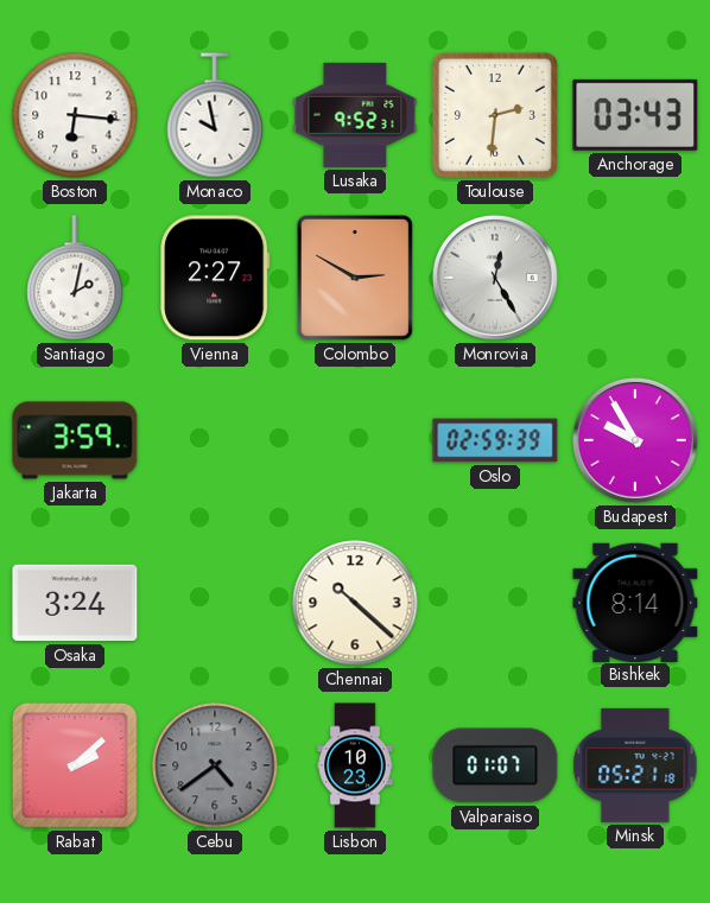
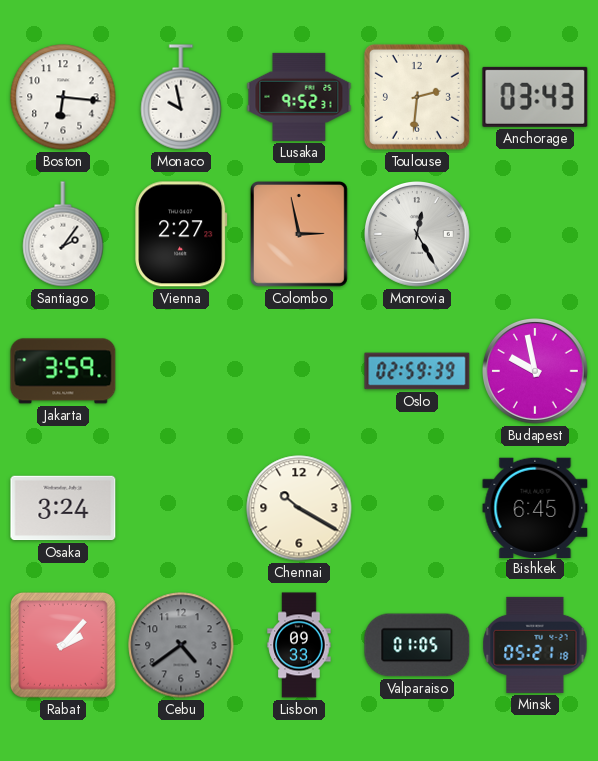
Santiago: 2:02 -> 2:06
Colombo: 2:50 -> 2:58
Budapest: 9:55 -> 9:58
Chennai: 10:22 -> 10:20
Bishkek: 8:14 -> 6:45
Rabat: 2:08 -> 2:07
Lisbon: 10:23 -> 09:33
Valparaiso: 01:07 -> 01:05
